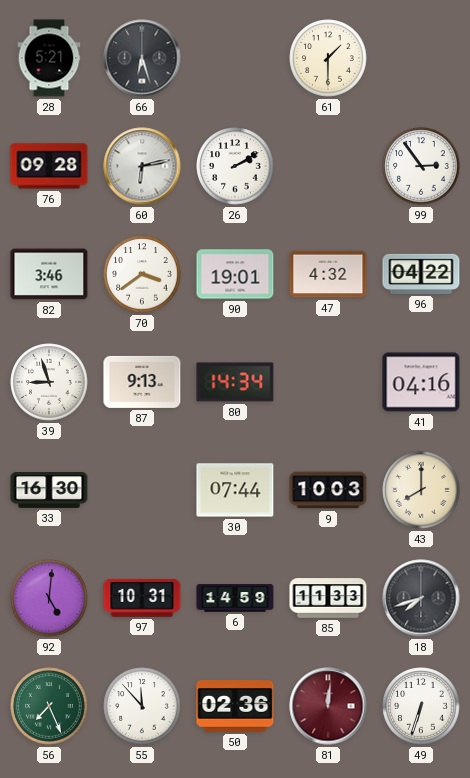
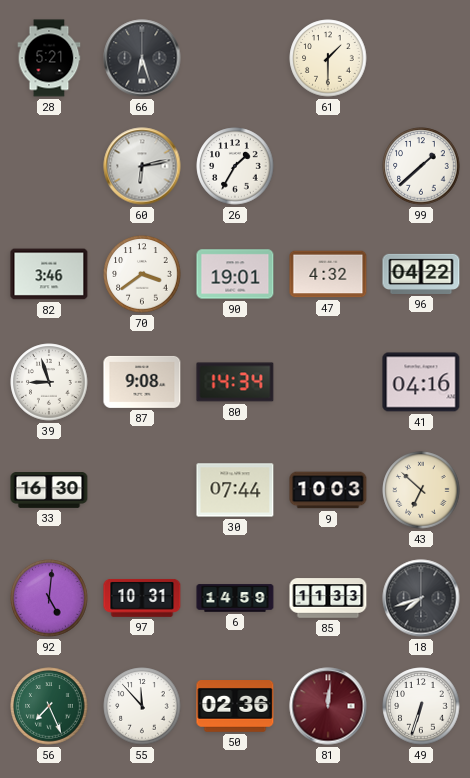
76: 09:28 -> none
26: 2:10 -> 1:35
99: 2:54 -> 1:38
87: 9:13 -> 9:08
43: 8:00 -> 6:52
